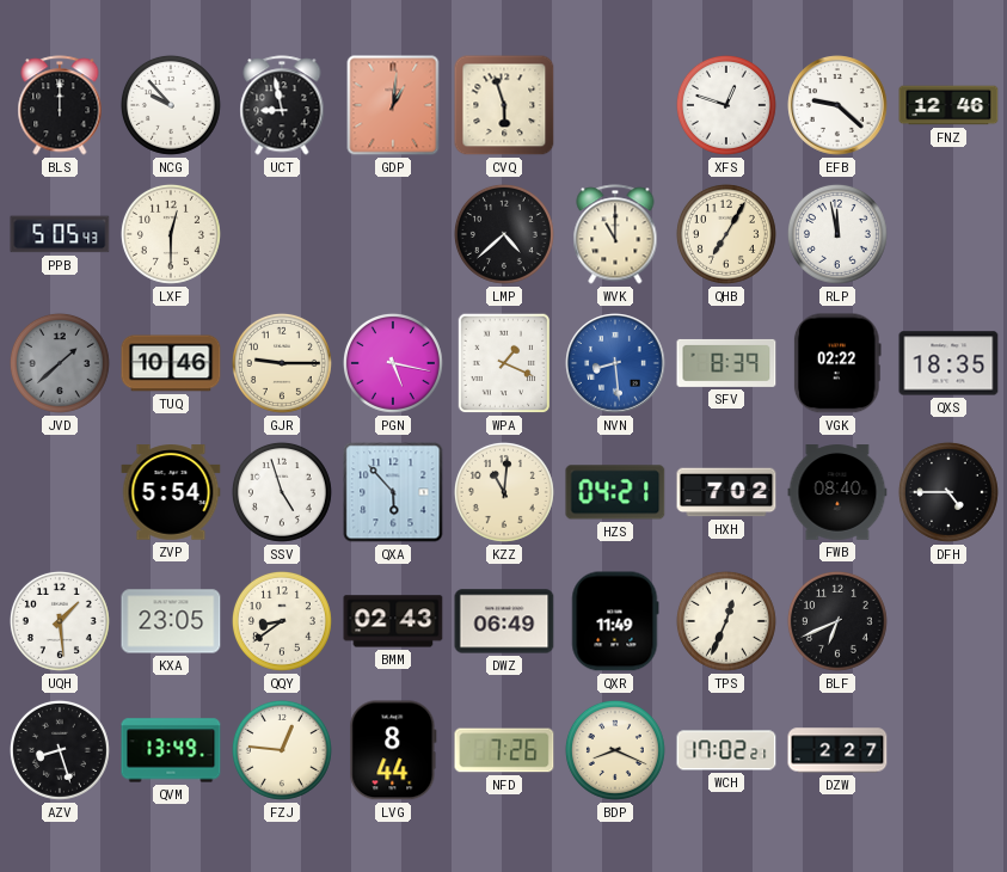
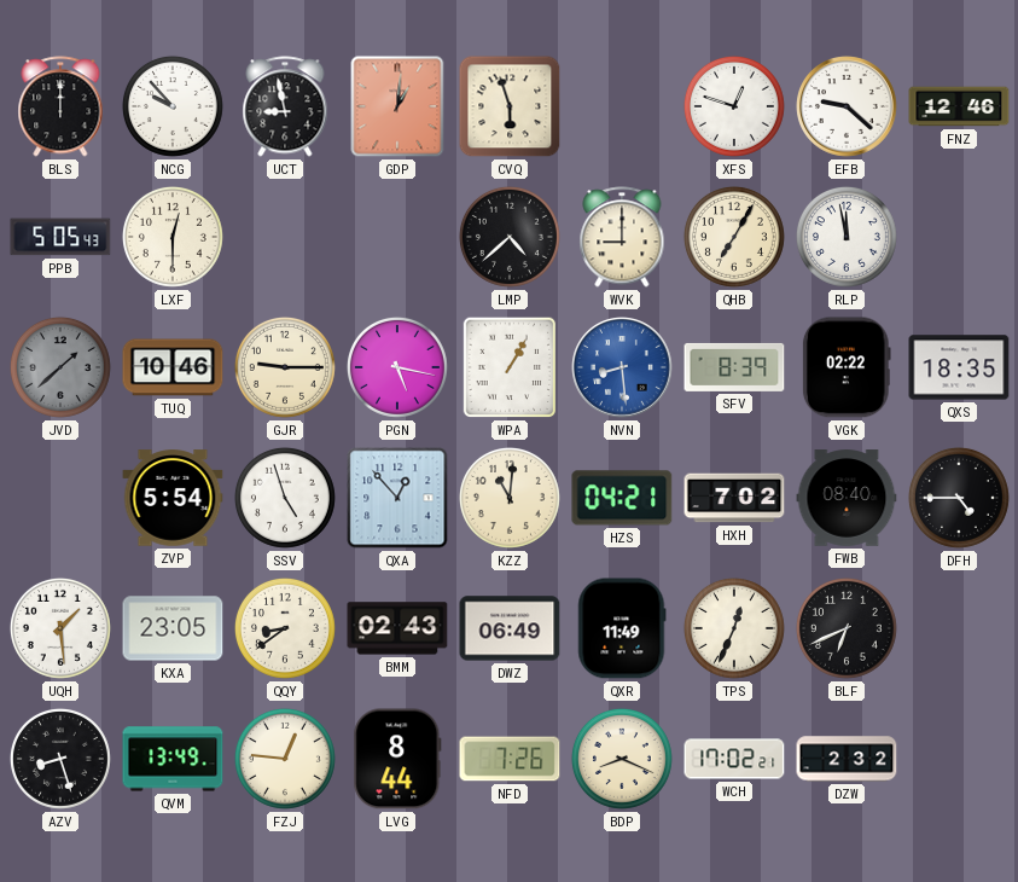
WVK: 11:00 -> 9:00
WPA: 1:19 -> 1:05
QXA: 5:53 -> 12:53
DZW: 2:27 -> 2:32
